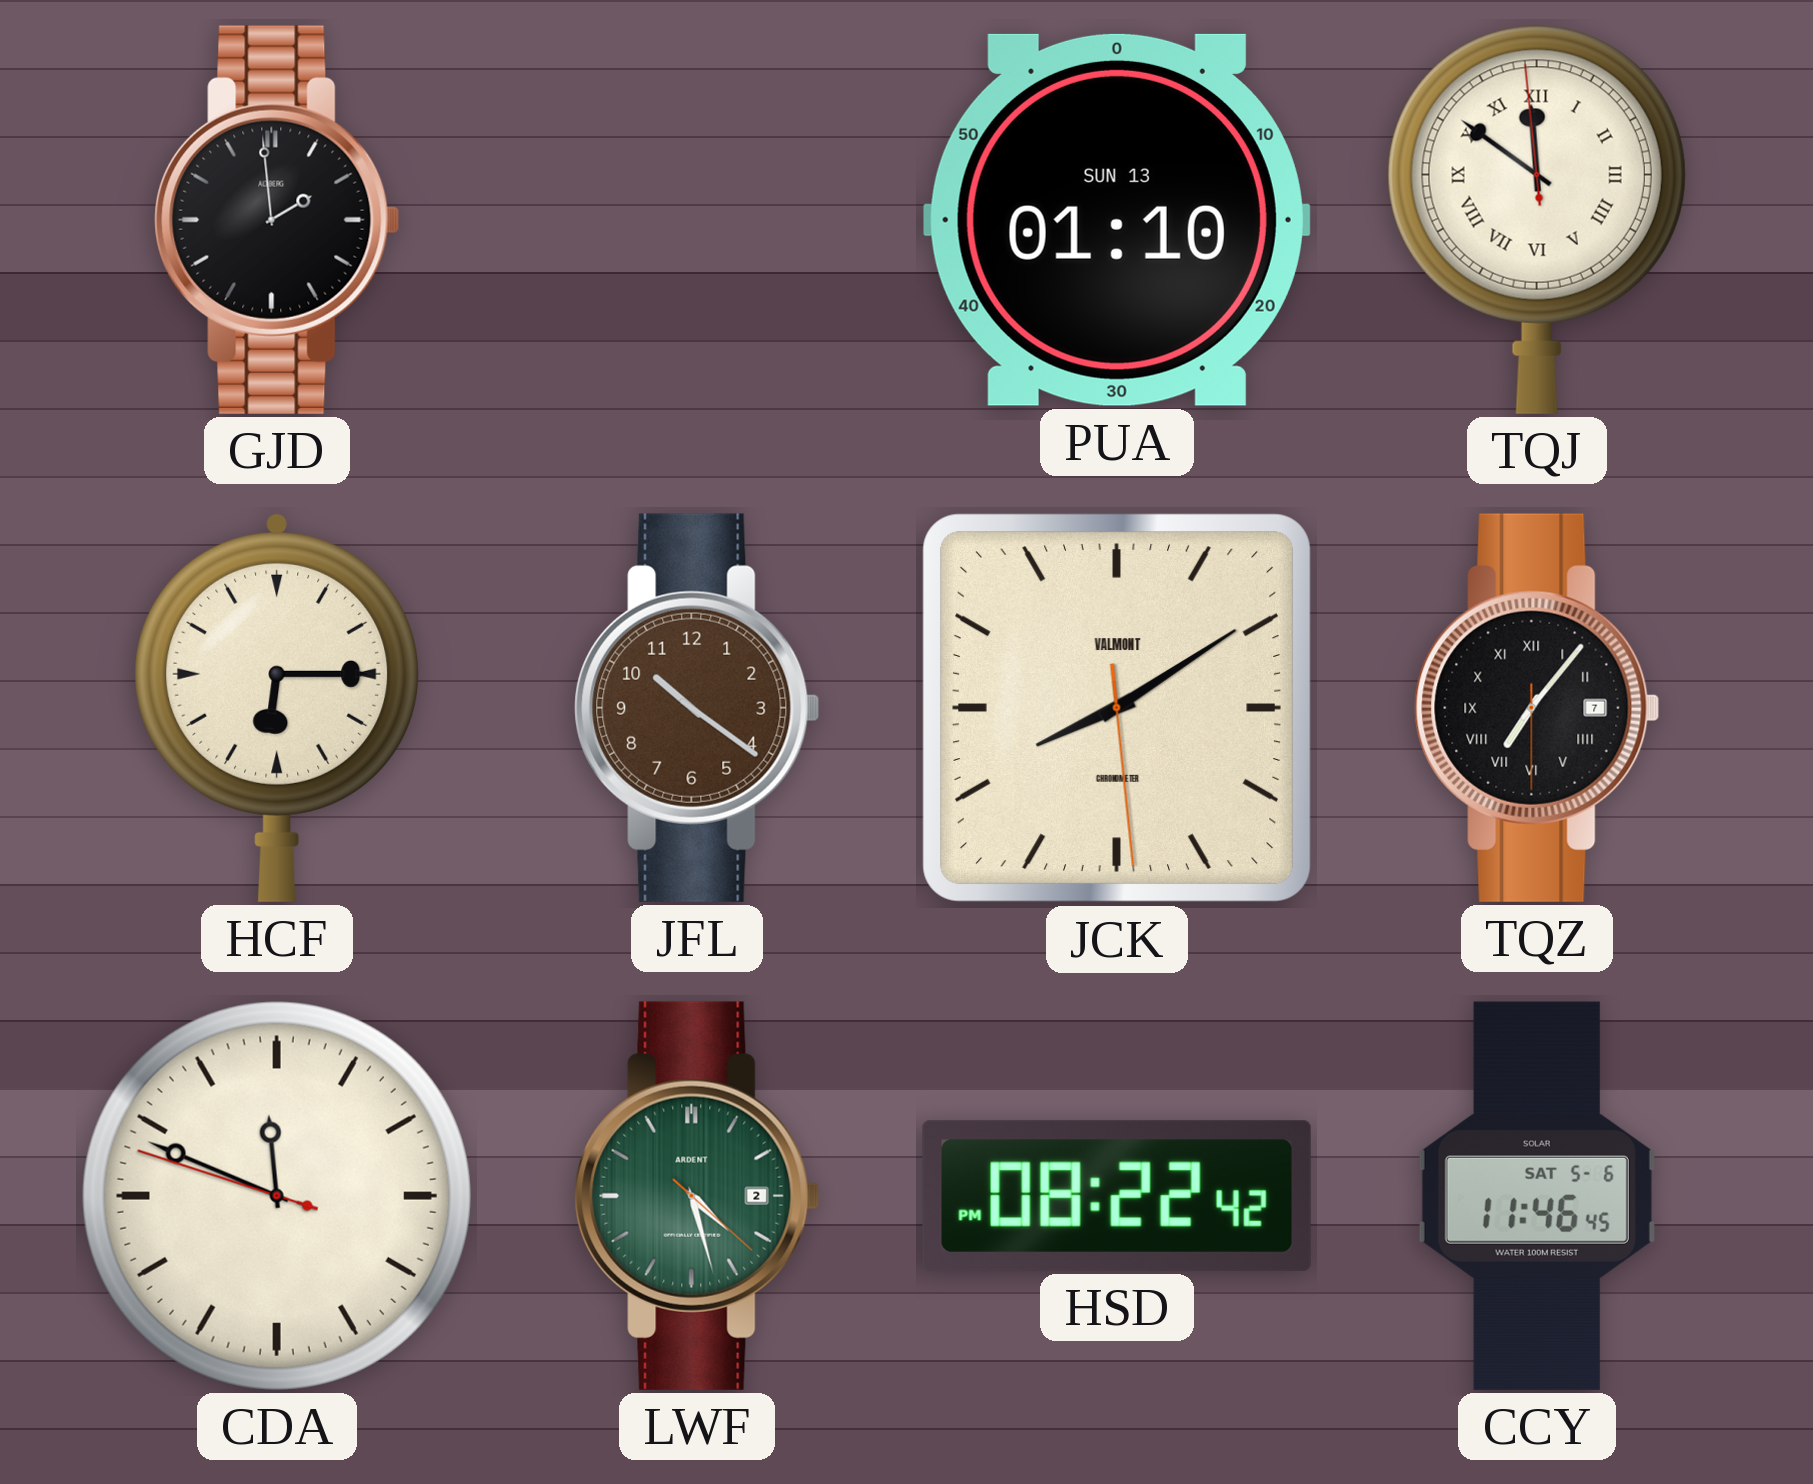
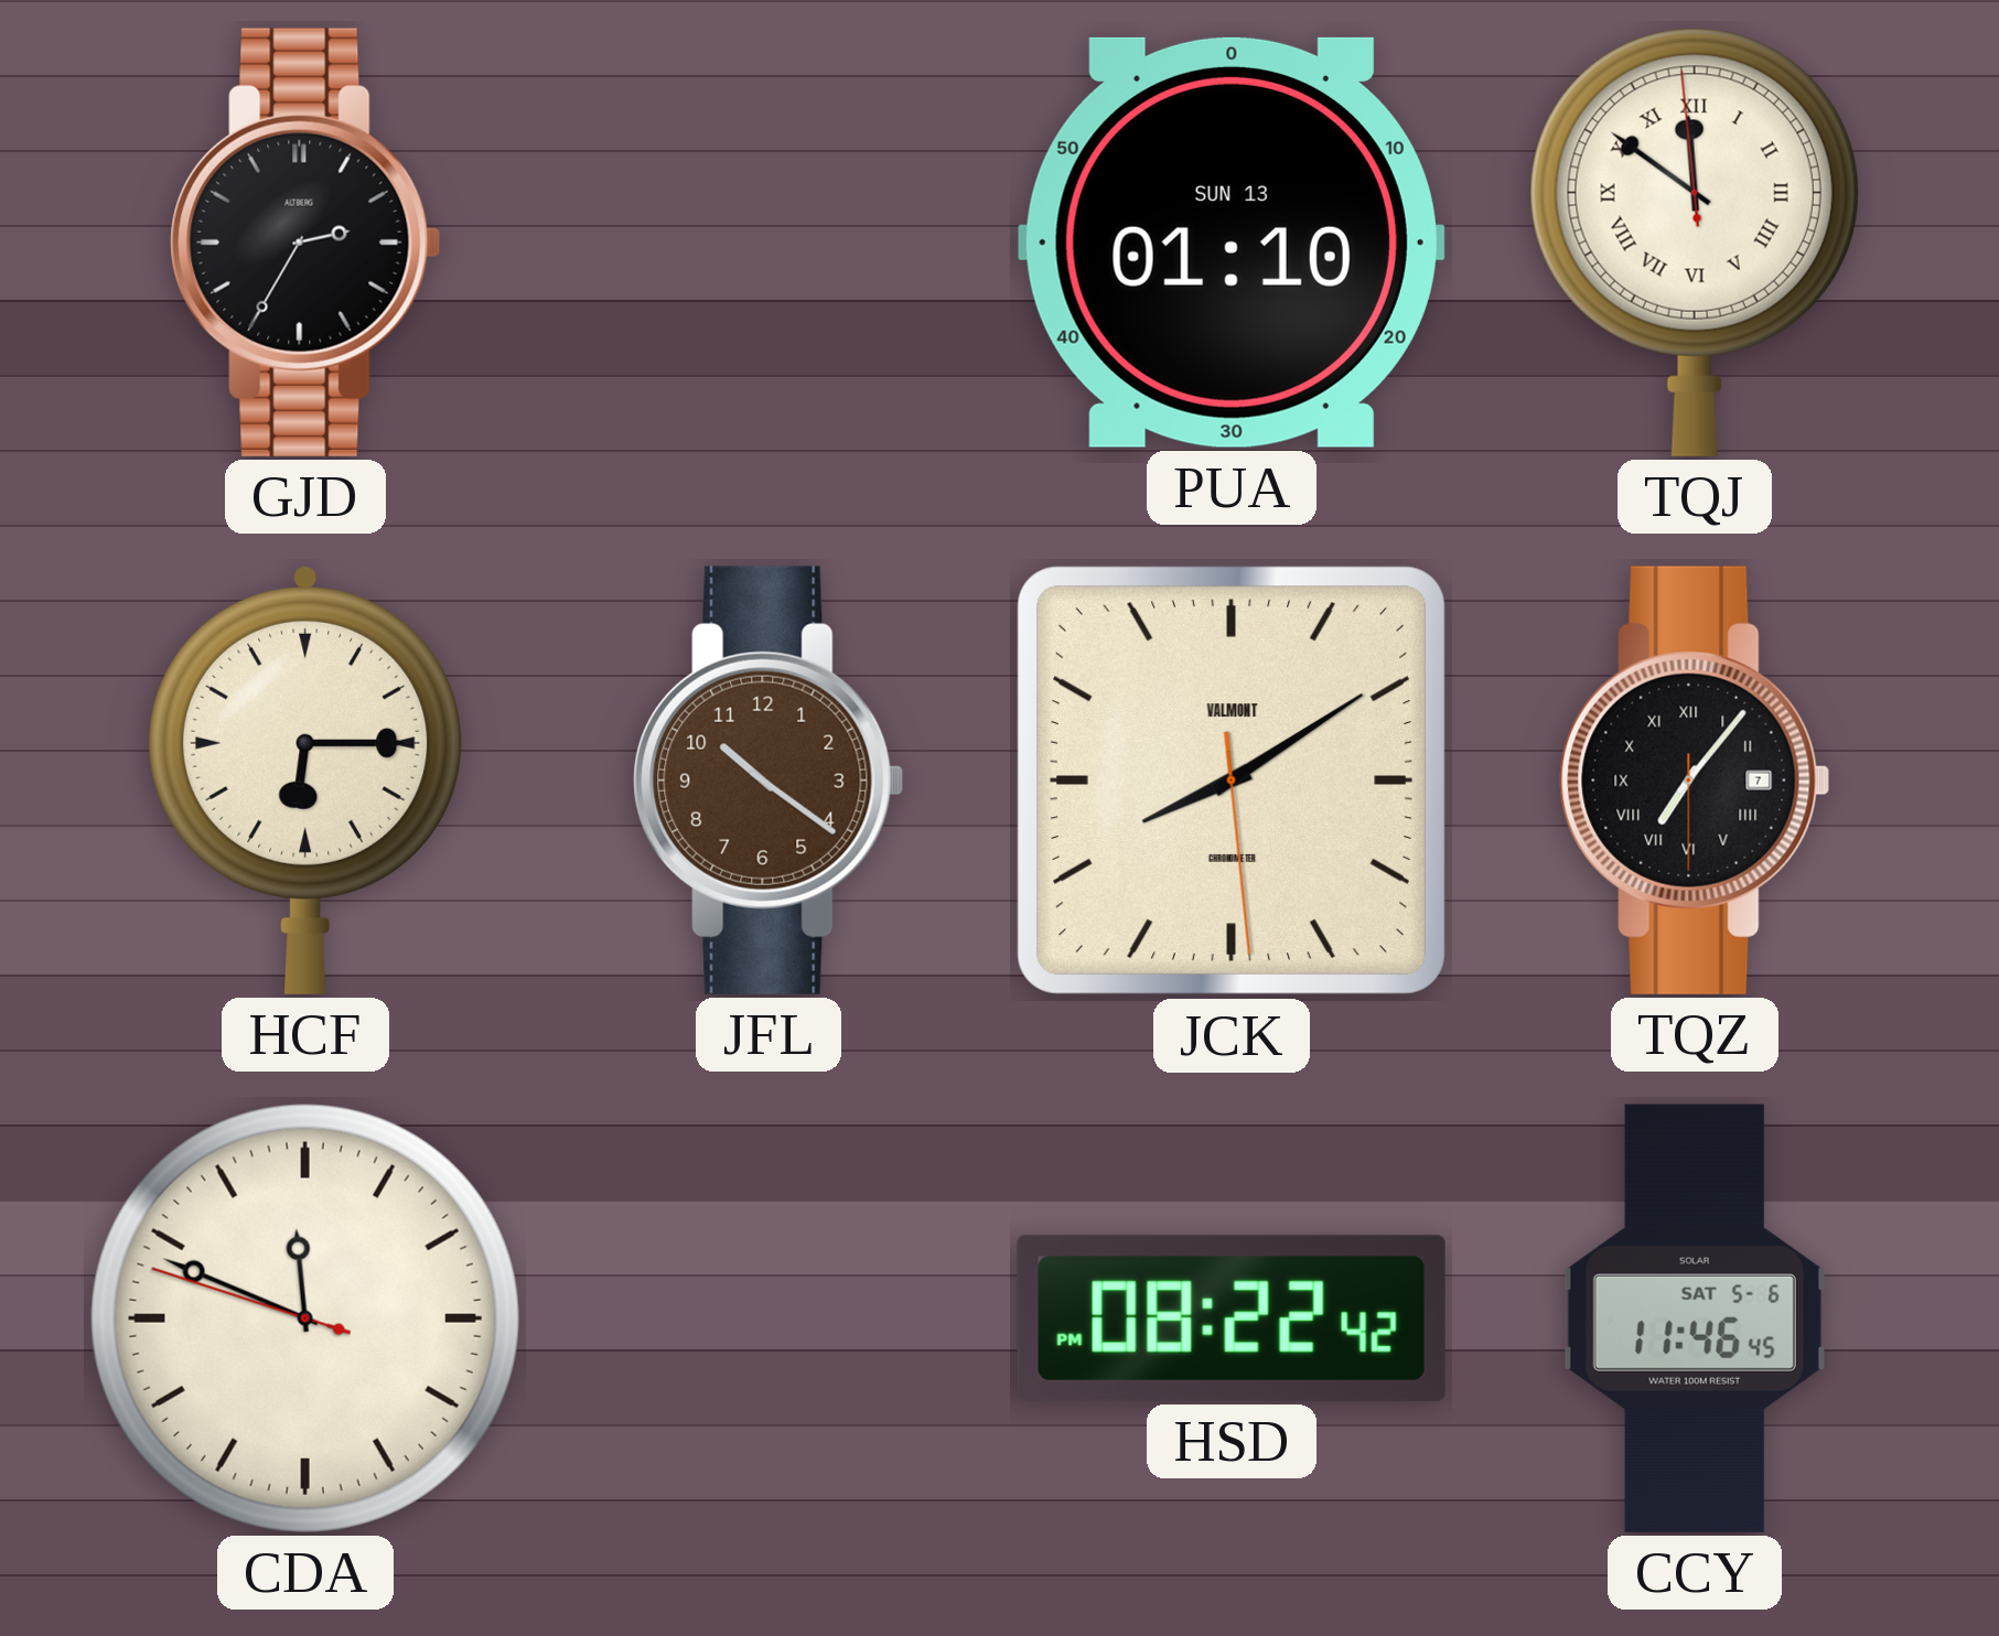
GJD: 1:59 -> 2:35
LWF: 4:27 -> none
